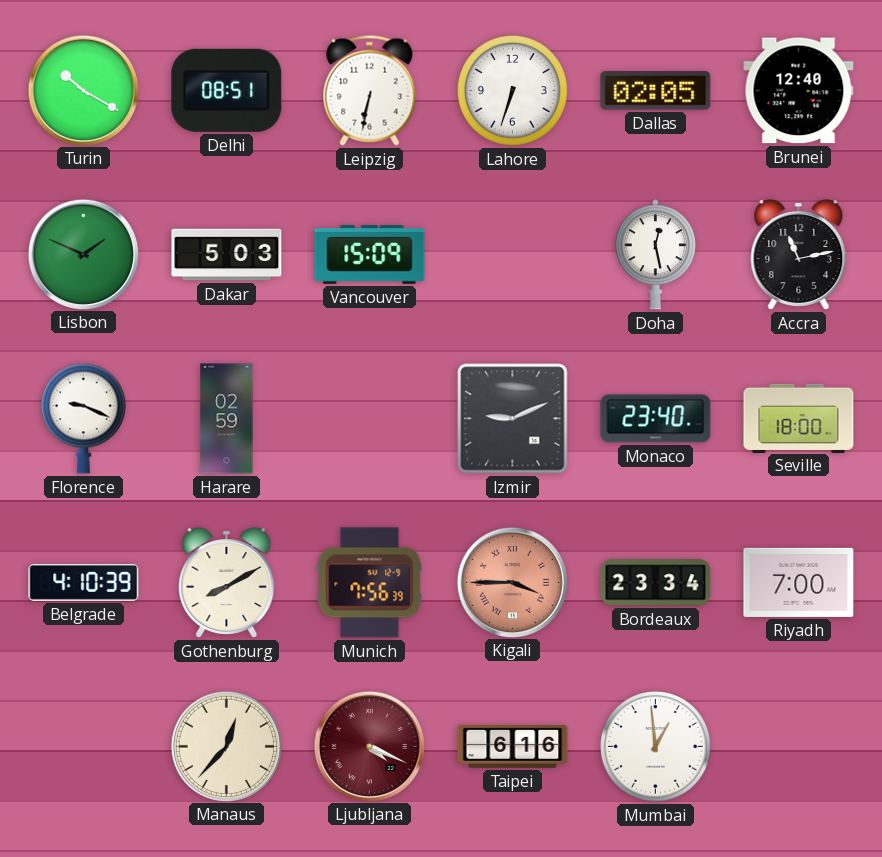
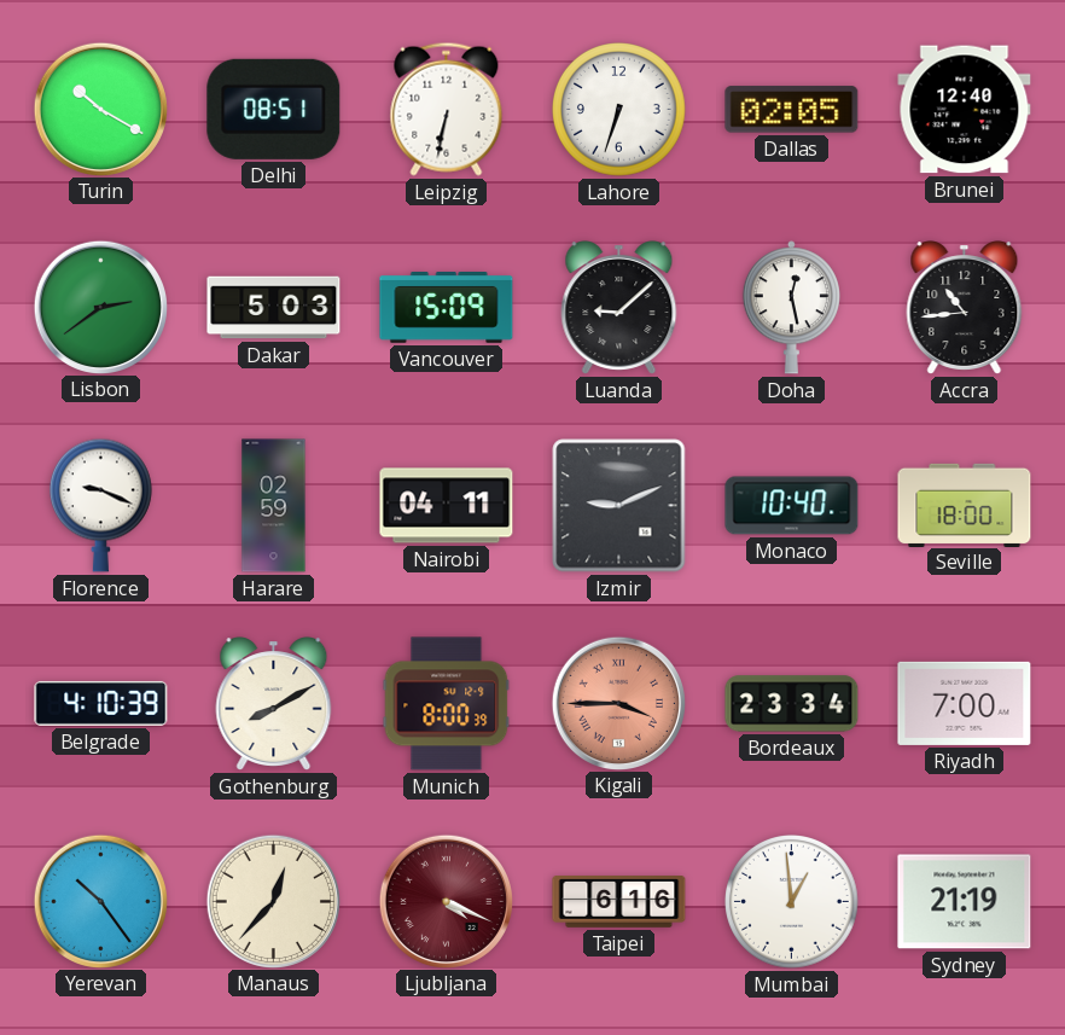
Lisbon: 1:49 -> 2:39
Luanda: none -> 9:08
Accra: 11:13 -> 10:44
Nairobi: none -> 04:11
Monaco: 23:40 -> 10:40
Munich: 7:56 -> 8:00
Yerevan: none -> 10:24
Sydney: none -> 21:19
